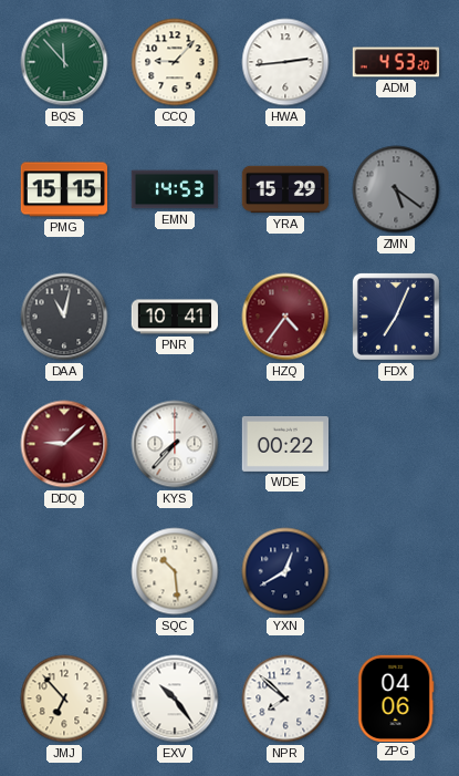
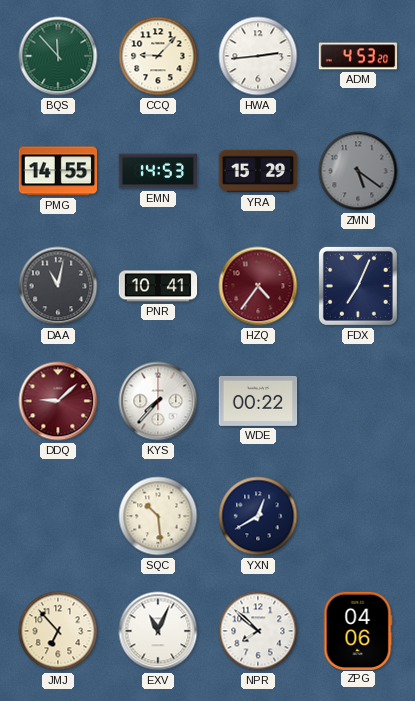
PMG: 15:15 -> 14:55
EXV: 10:24 -> 11:04
